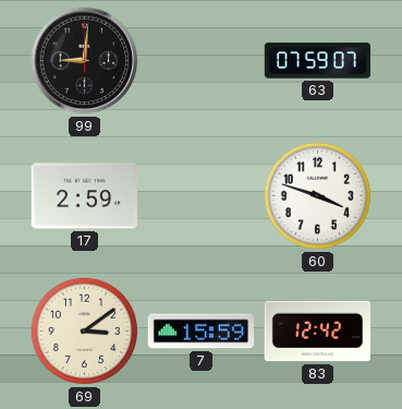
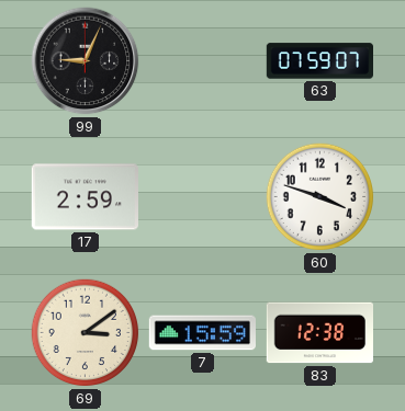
99: 9:01 -> 9:04
83: 12:42 -> 12:38
